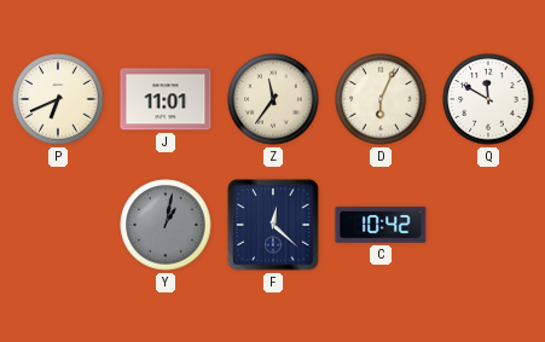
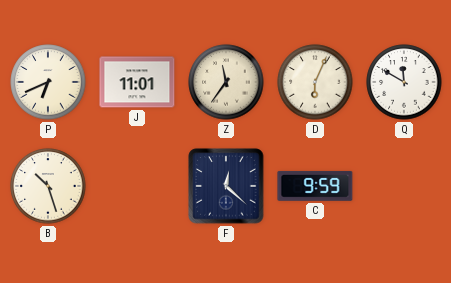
B: none -> 10:27
Y: 1:02 -> none
C: 10:42 -> 9:59
